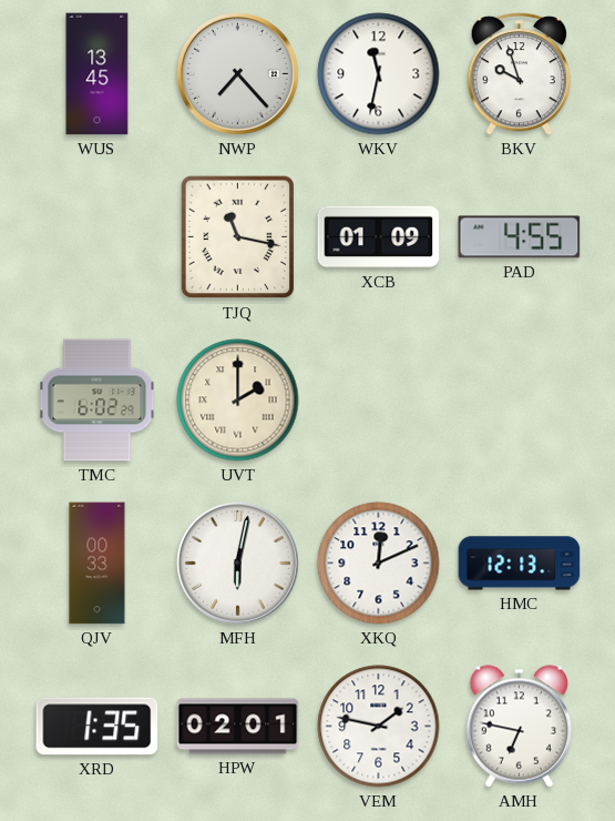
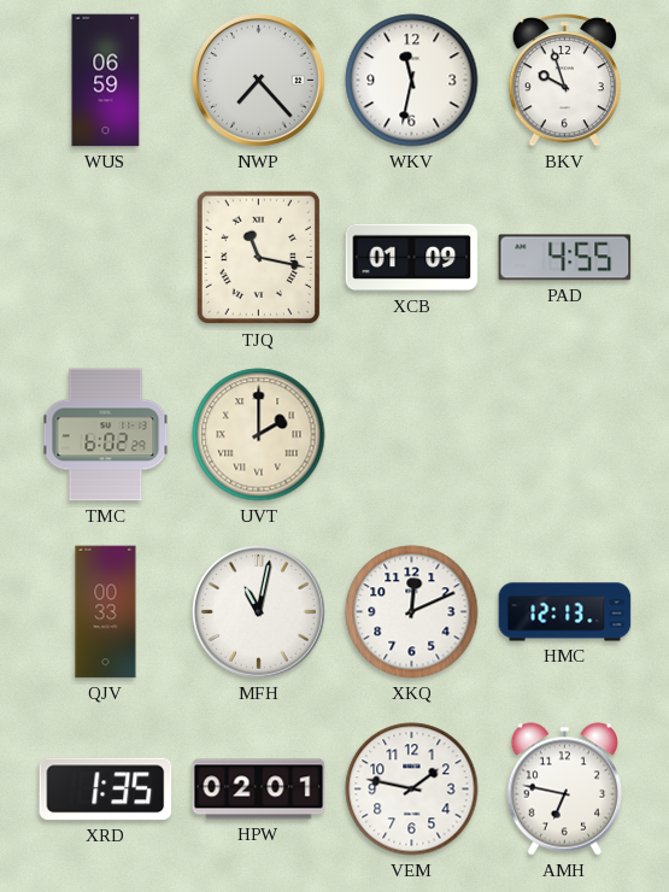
WUS: 13:45 -> 06:59
MFH: 6:02 -> 11:02
